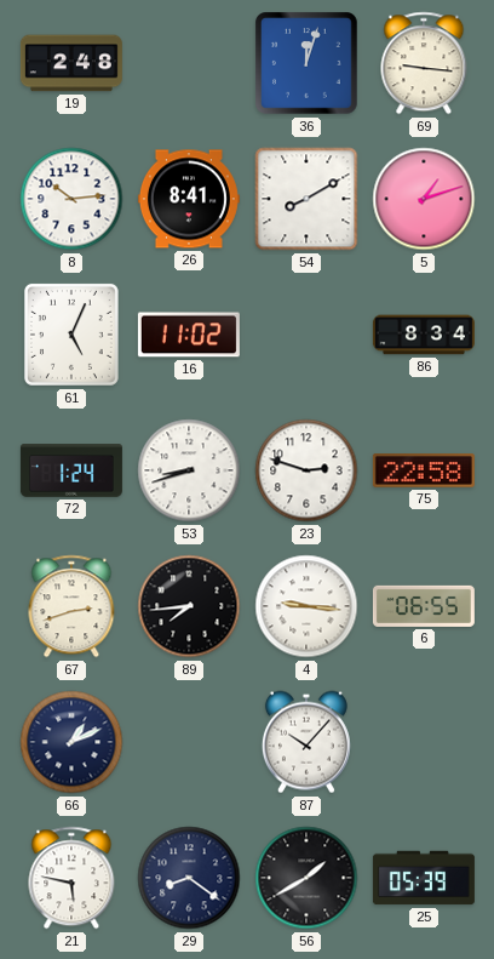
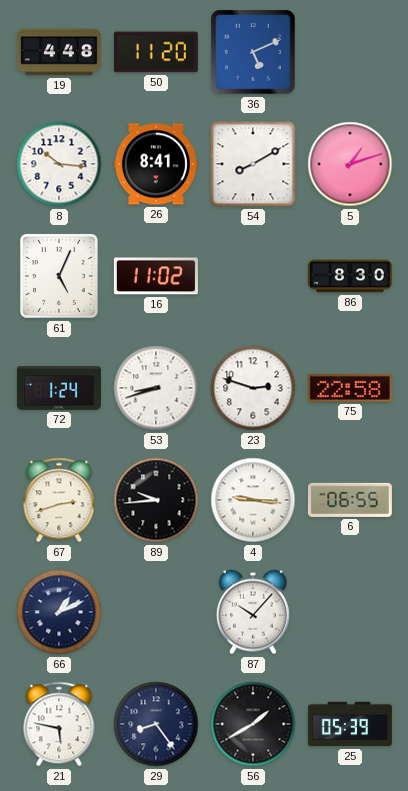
19: 2:48 -> 4:48
50: none -> 11:20
36: 12:03 -> 5:11
69: 9:16 -> none
8: 10:14 -> 10:16
86: 8:34 -> 8:30
89: 7:44 -> 9:44
29: 8:21 -> 8:24
